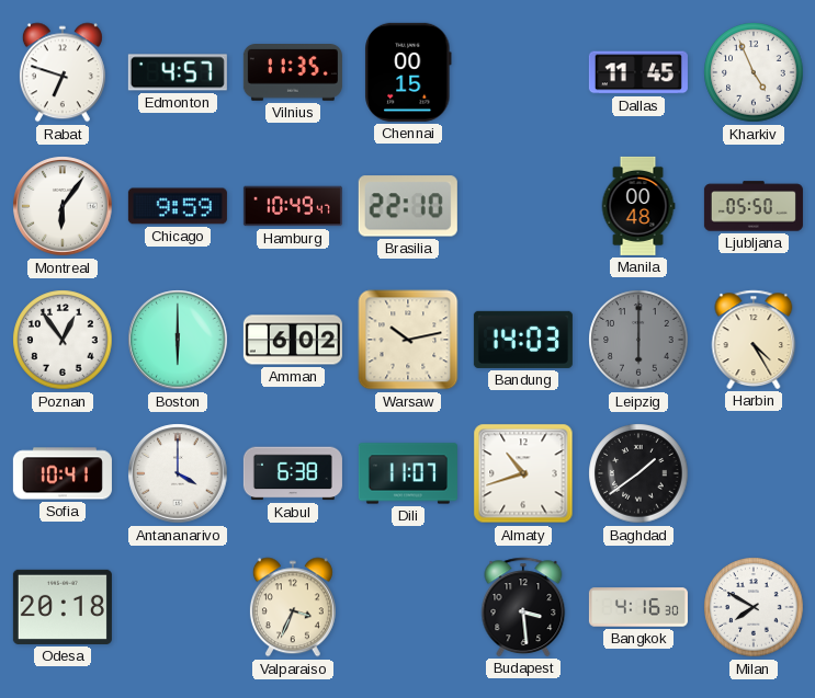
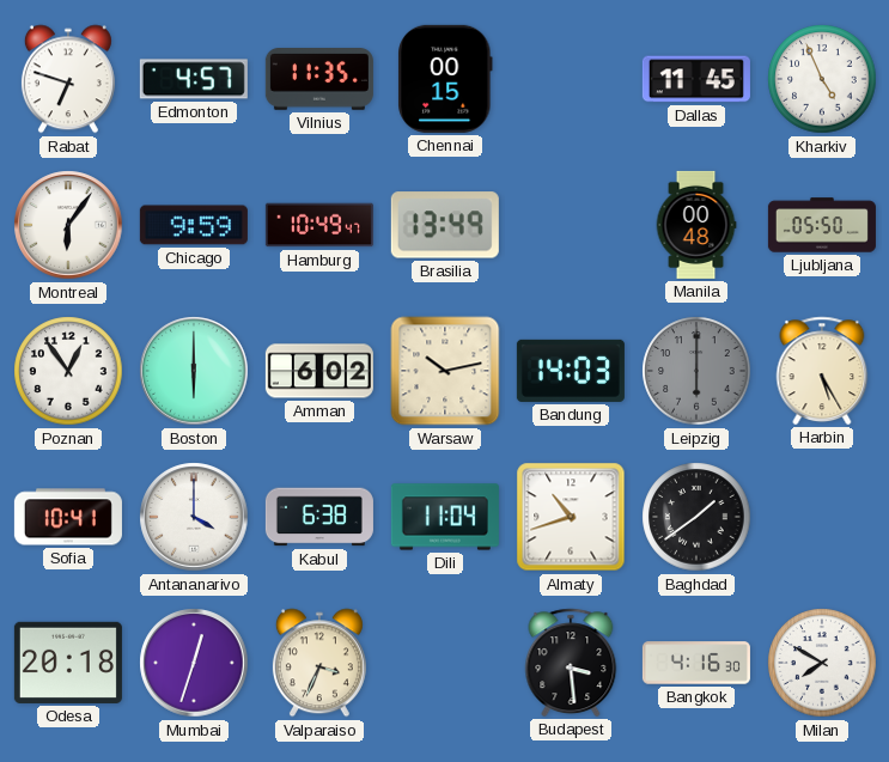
Brasilia: 22:10 -> 13:49
Harbin: 4:25 -> 5:25
Dili: 11:07 -> 11:04
Mumbai: none -> 12:33
